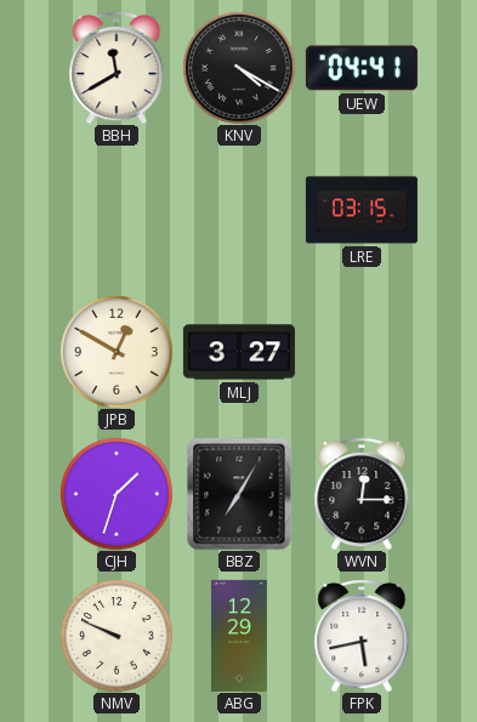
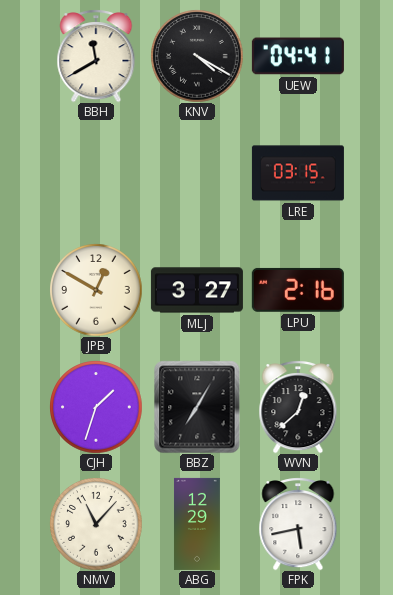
LPU: none -> 2:16
WVN: 12:15 -> 12:38
NMV: 9:49 -> 11:07
